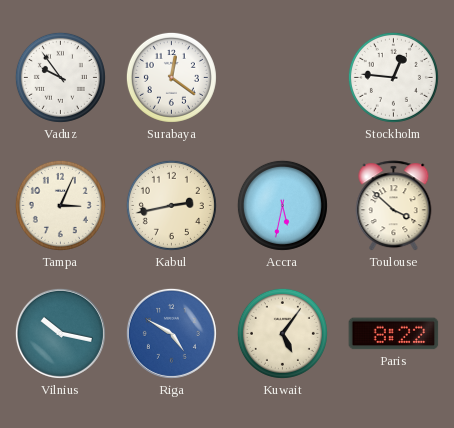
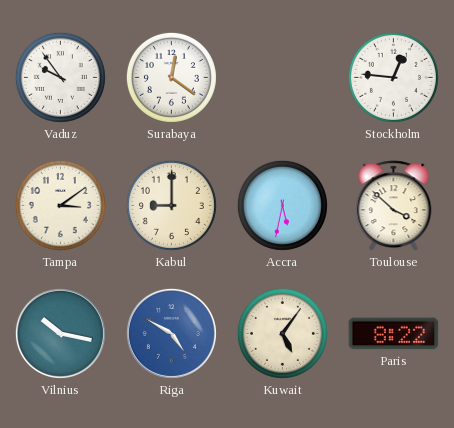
Tampa: 3:04 -> 3:09
Kabul: 2:43 -> 9:00
